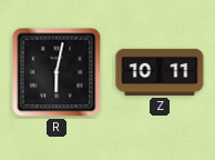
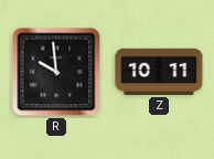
R: 6:02 -> 9:59
